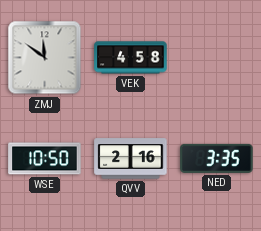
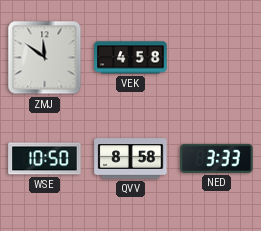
QVV: 2:16 -> 8:58
NED: 3:35 -> 3:33
